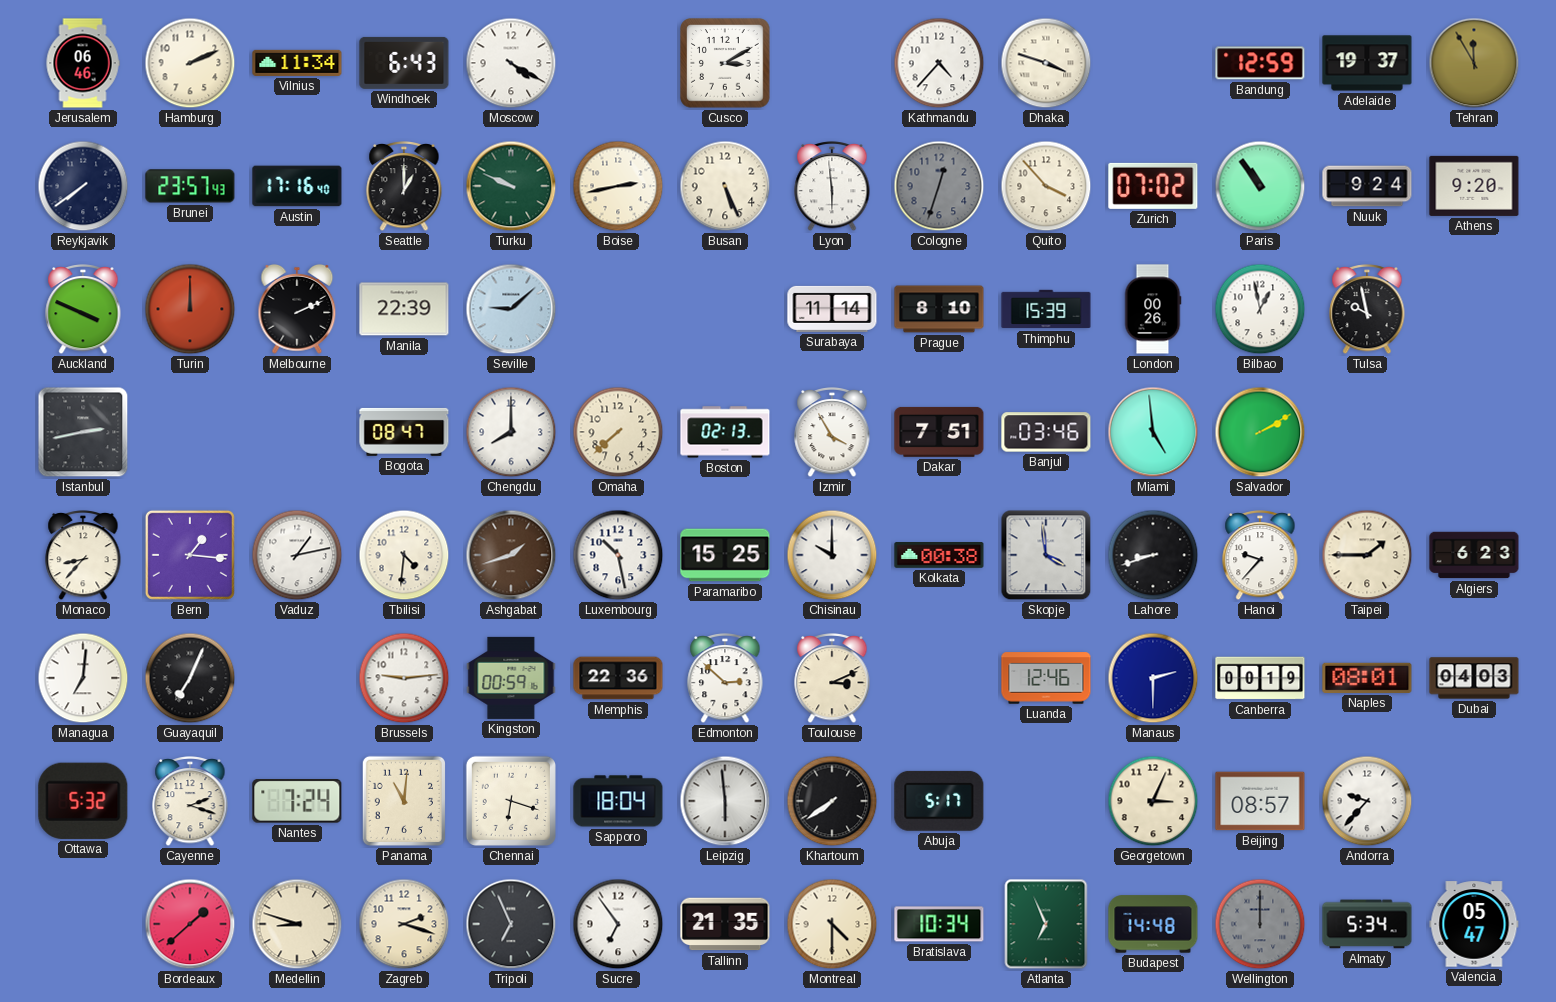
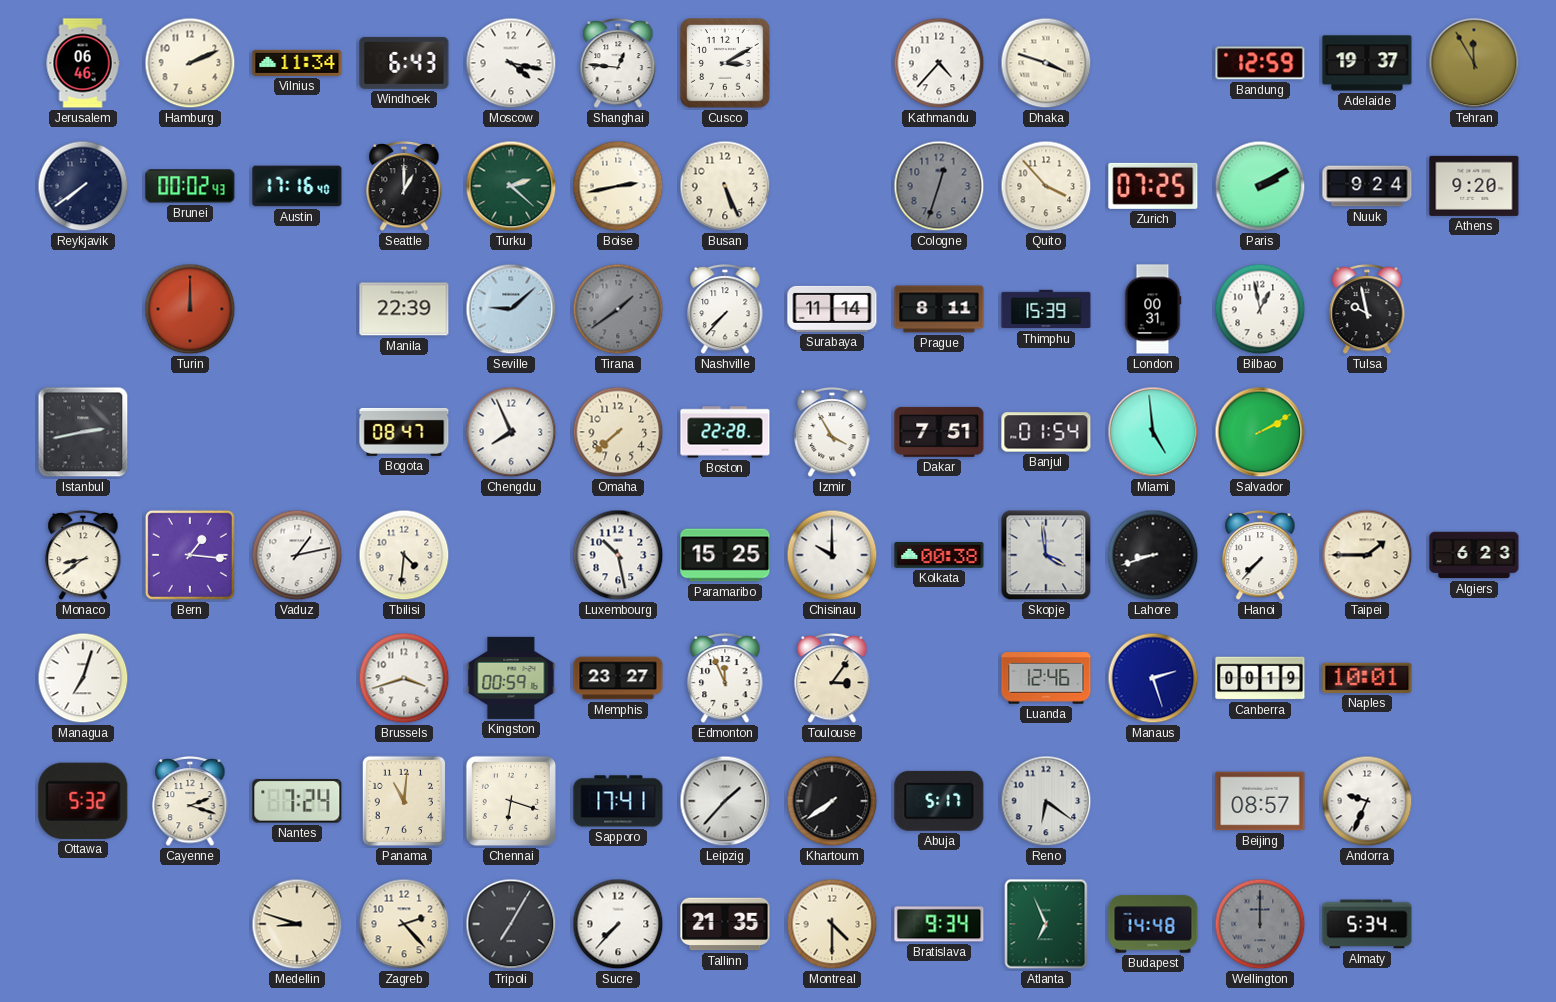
Moscow: 4:20 -> 4:17
Shanghai: none -> 12:46
Brunei: 23:57 -> 00:02
Turku: 9:49 -> 2:22
Lyon: 5:59 -> none
Zurich: 07:02 -> 07:25
Paris: 10:54 -> 2:10
Auckland: 3:49 -> none
Melbourne: 2:11 -> none
Tirana: none -> 1:39
Nashville: none -> 7:37
Prague: 8:10 -> 8:11
London: 00:26 -> 00:31
Chengdu: 8:00 -> 7:56
Boston: 02:13 -> 22:28
Banjul: 03:46 -> 01:54
Monaco: 8:37 -> 8:39
Ashgabat: 1:42 -> none
Hanoi: 9:37 -> 7:37
Managua: 7:01 -> 7:03
Guayaquil: 7:04 -> none
Brussels: 9:14 -> 3:42
Memphis: 22:36 -> 23:27
Edmonton: 2:52 -> 11:56
Toulouse: 3:11 -> 3:06
Manaus: 2:30 -> 2:27
Naples: 08:01 -> 10:01
Dubai: 04:03 -> none
Sapporo: 18:04 -> 17:41
Leipzig: 5:59 -> 1:37
Reno: none -> 6:21
Georgetown: 3:04 -> none
Andorra: 9:37 -> 9:34
Bordeaux: 1:38 -> none
Zagreb: 2:18 -> 2:23
Tripoli: 6:56 -> 7:05
Sucre: 6:54 -> 7:37
Bratislava: 10:34 -> 9:34
Valencia: 05:47 -> none
